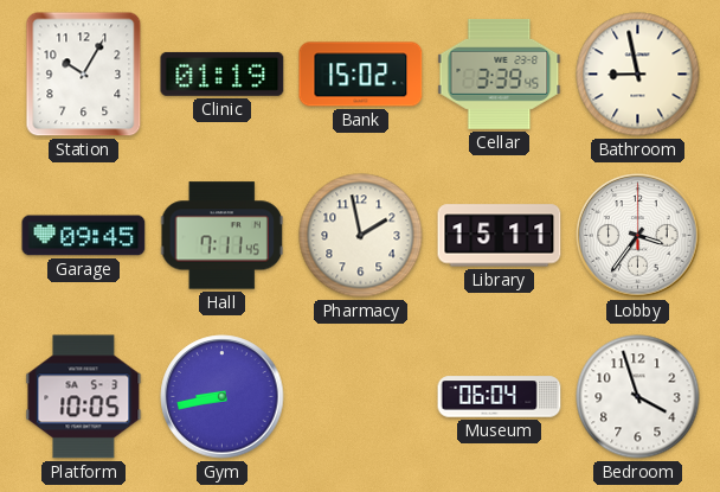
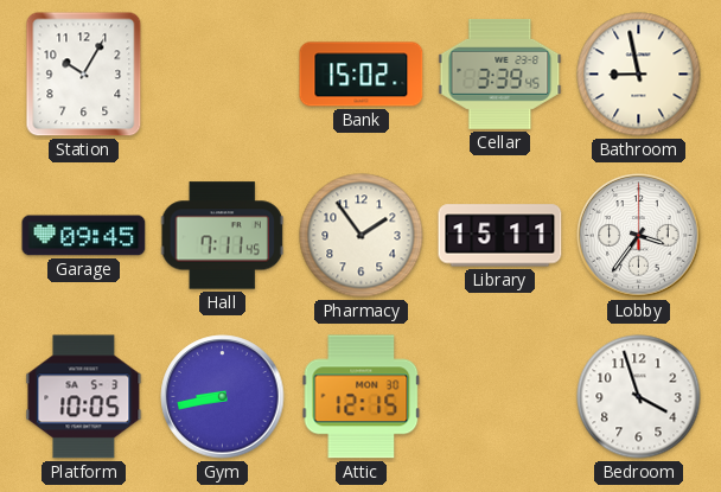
Clinic: 01:19 -> none
Pharmacy: 1:58 -> 1:54
Attic: none -> 12:15
Museum: 06:04 -> none
